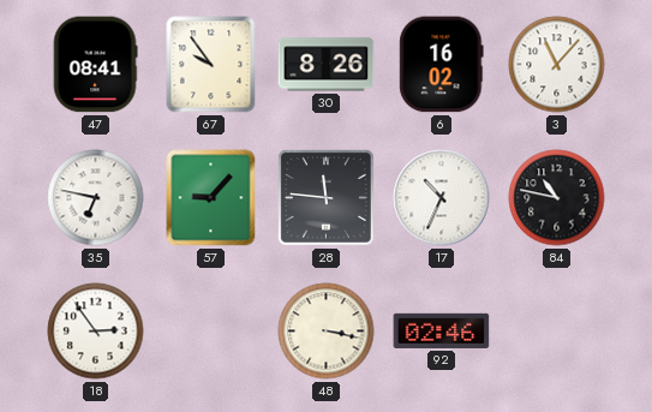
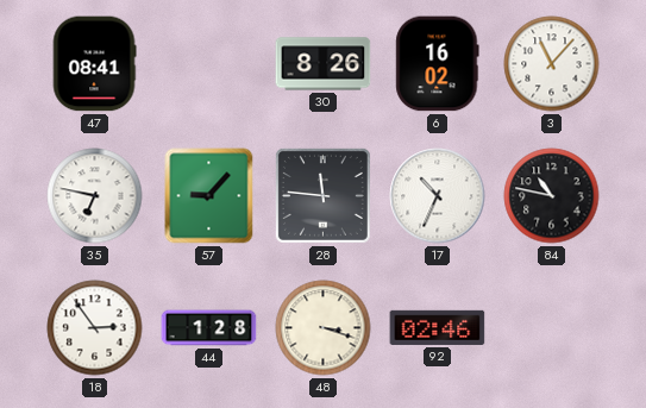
67: 9:54 -> none
44: none -> 1:28
48: 3:17 -> 3:18
